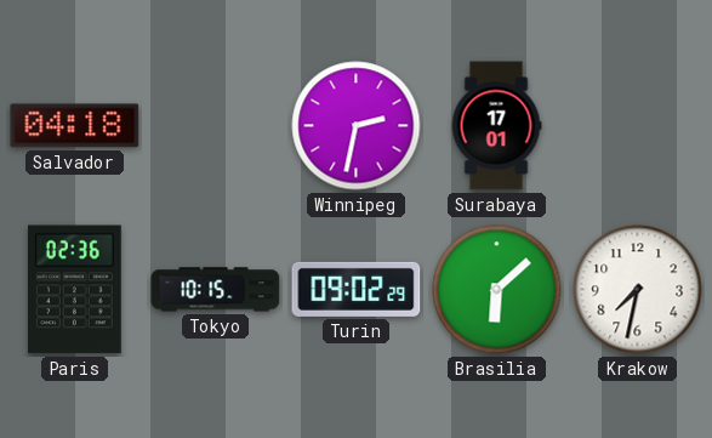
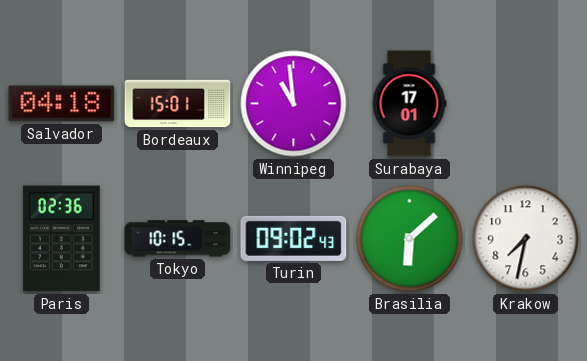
Bordeaux: none -> 15:01
Winnipeg: 2:32 -> 10:59
Turin: 09:02:29 -> 09:02:43
